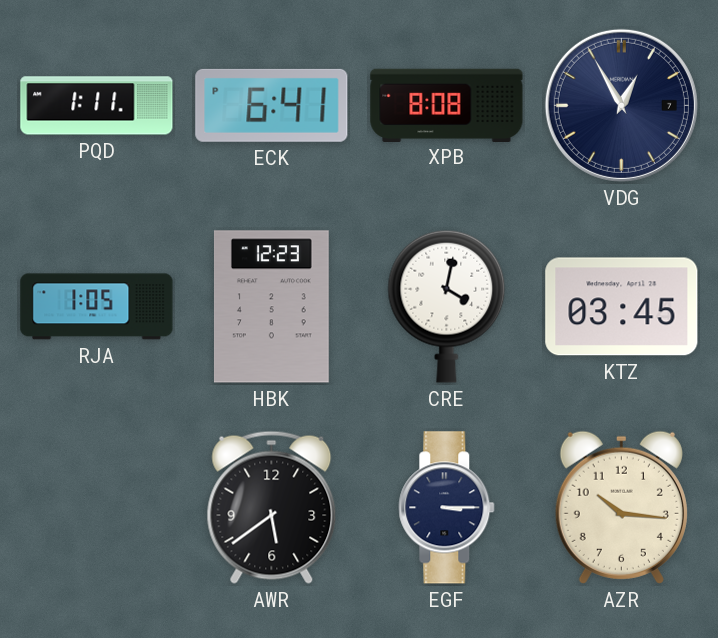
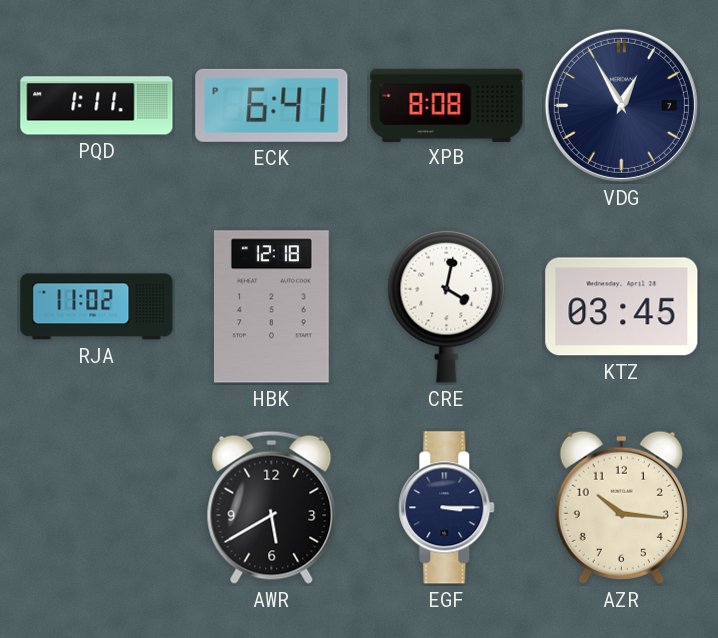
RJA: 1:05 -> 11:02
HBK: 12:23 -> 12:18
AWR: 5:39 -> 5:40
